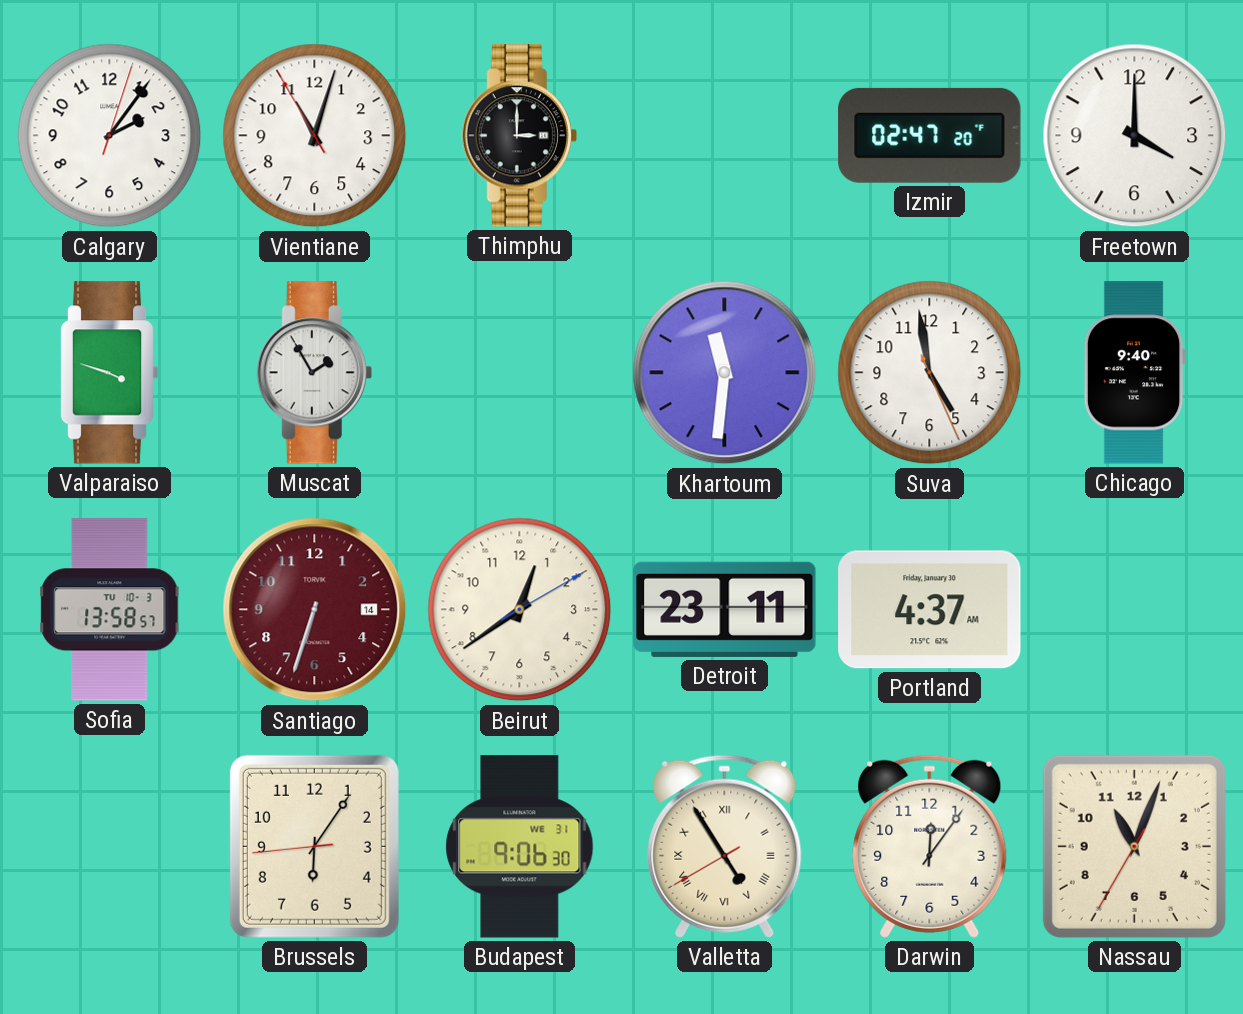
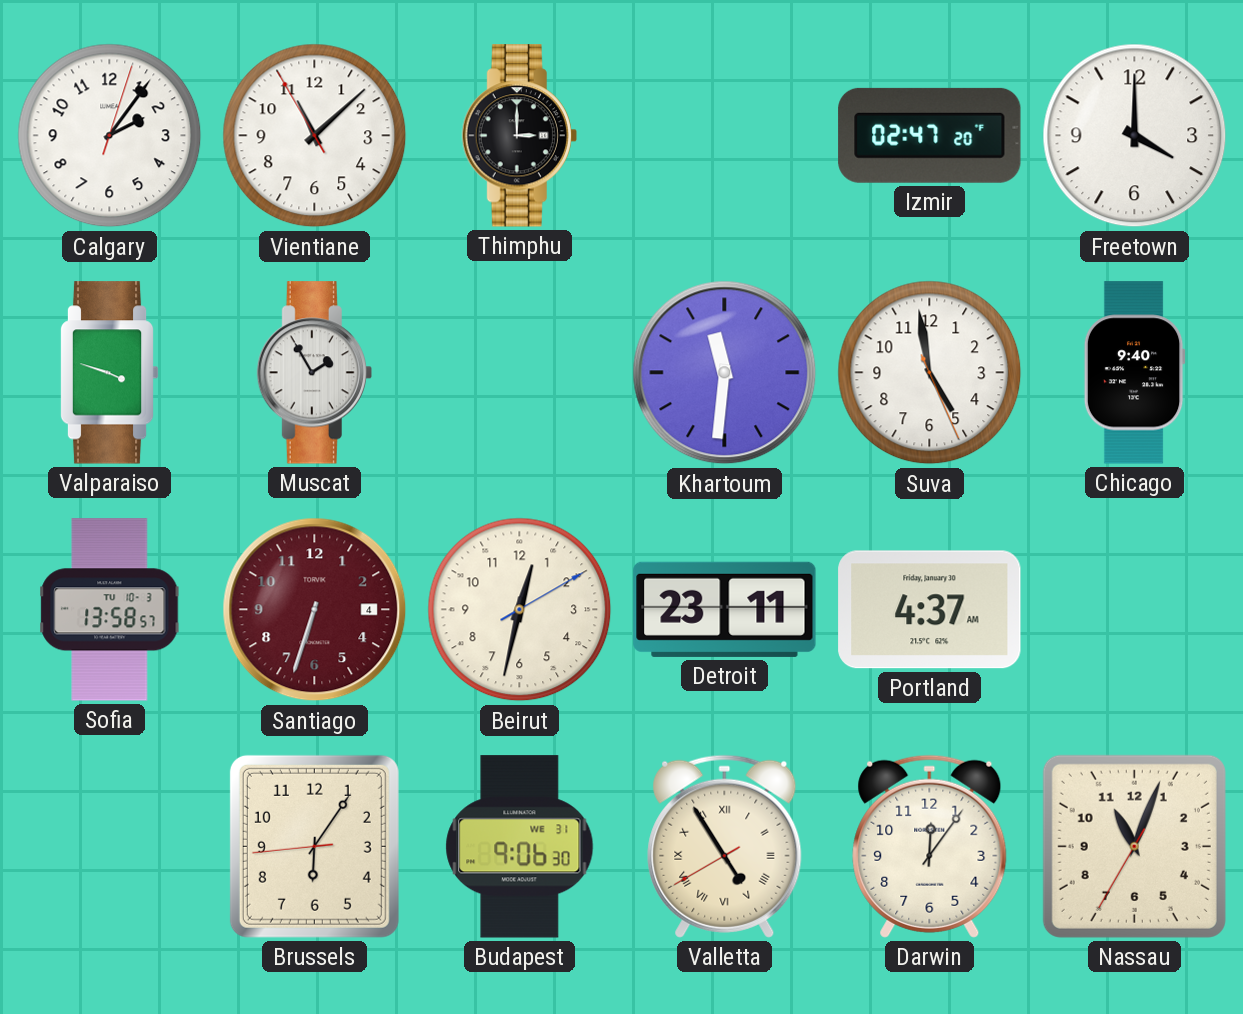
Vientiane: 11:02 -> 11:07
Santiago date: 14 -> 4
Beirut: 12:39 -> 12:32
